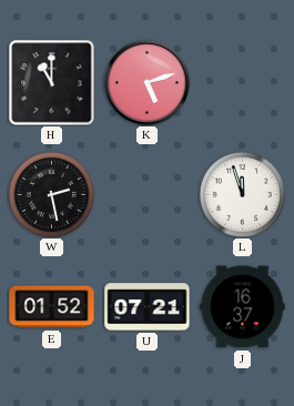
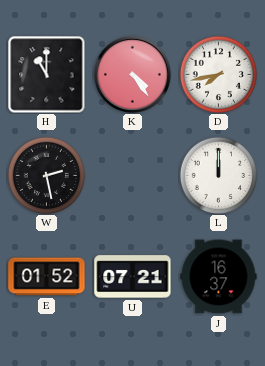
K: 5:12 -> 4:24
D: none -> 7:43
L: 11:57 -> 12:00
